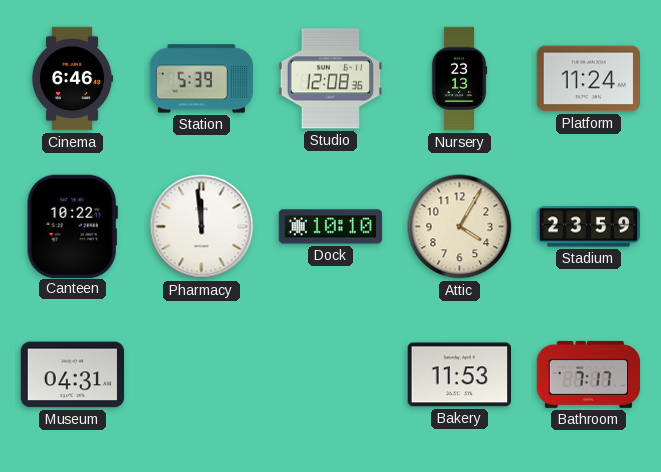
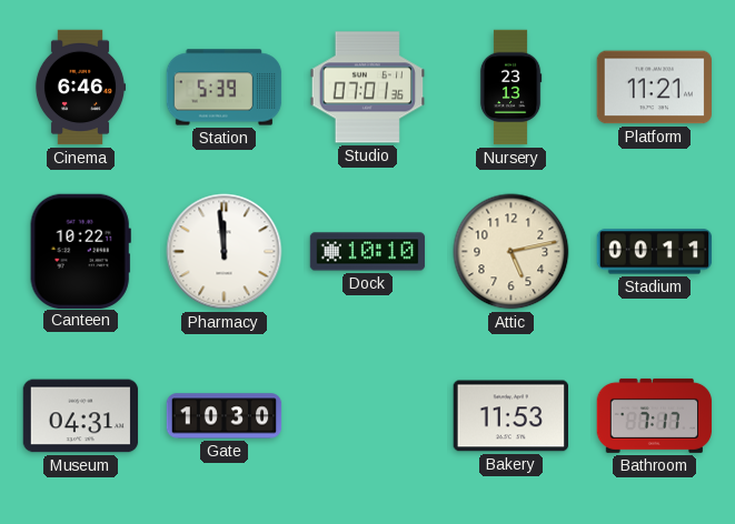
Studio: 12:08 -> 07:01
Platform: 11:24 -> 11:21
Attic: 4:05 -> 5:13
Stadium: 23:59 -> 00:11
Gate: none -> 10:30
